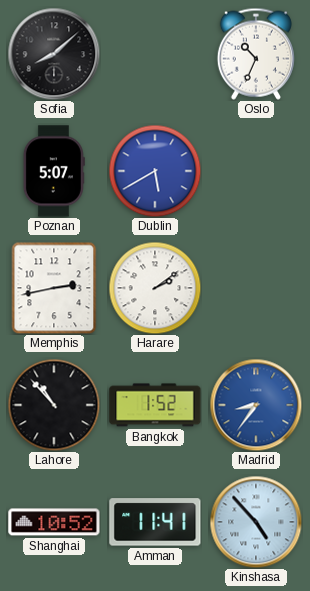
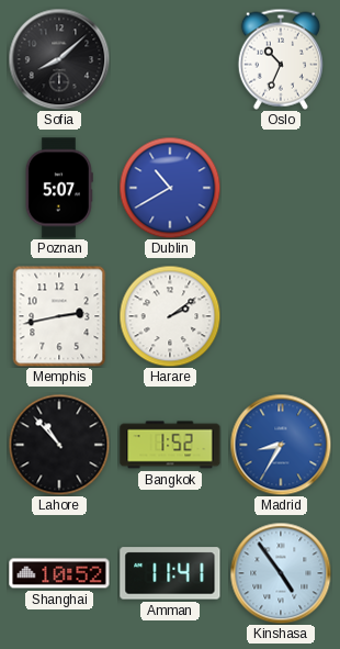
Dublin: 5:40 -> 10:40
Madrid: 8:36 -> 8:35
Kinshasa: 4:53 -> 4:54
